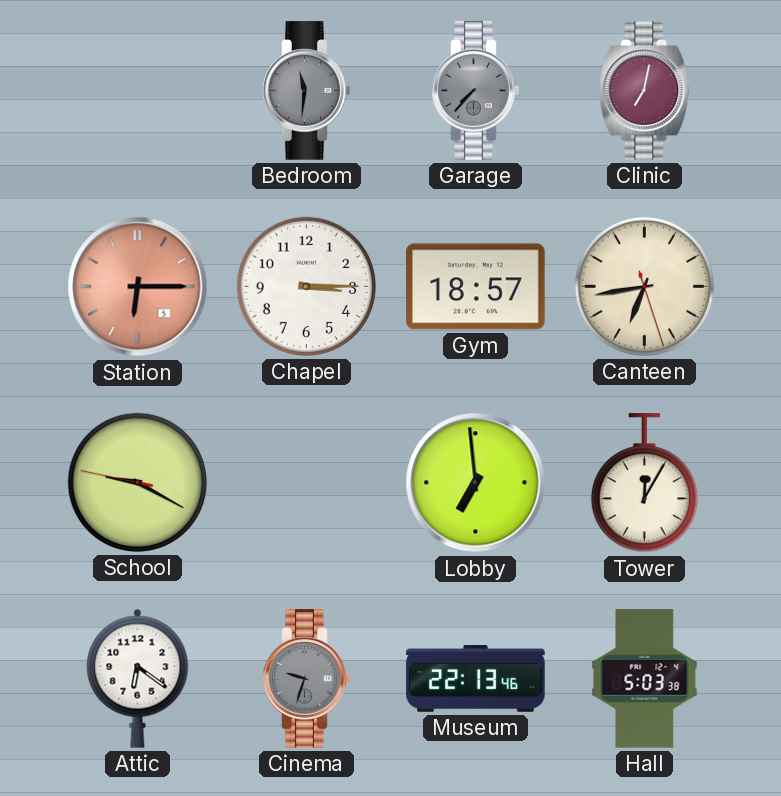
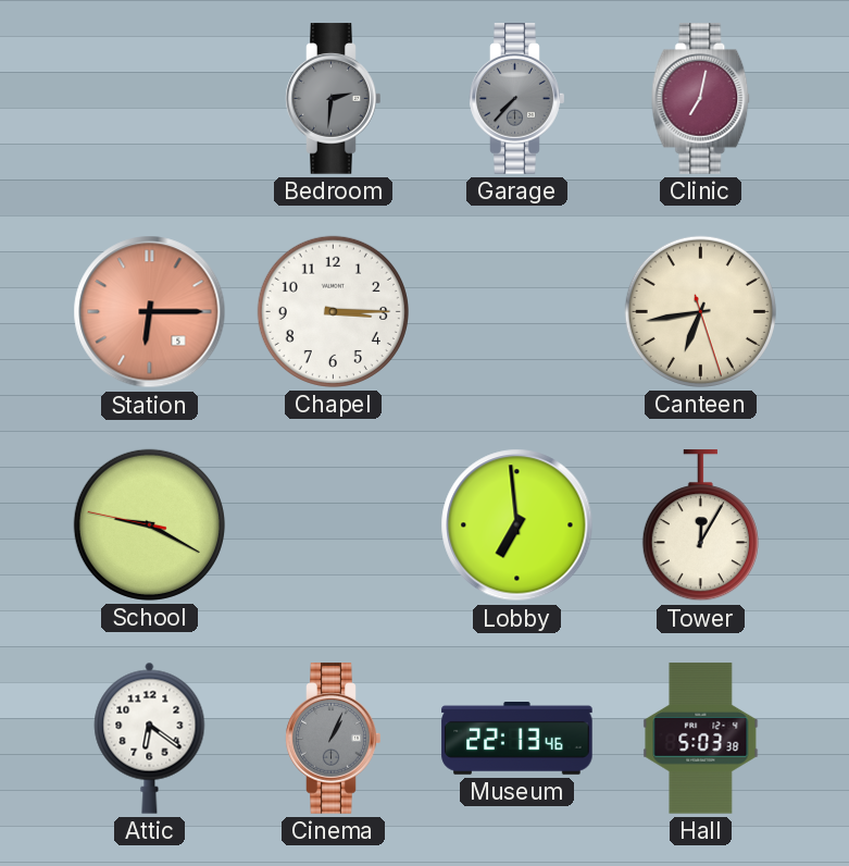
Bedroom: 11:31 -> 2:31
Gym: 18:57 -> none
Cinema: 9:33 -> 1:04
